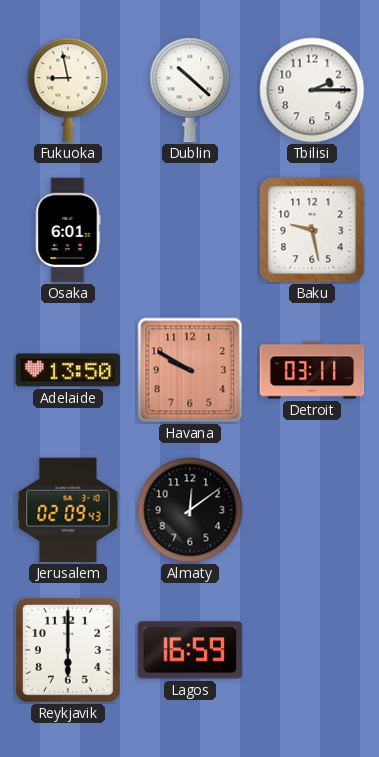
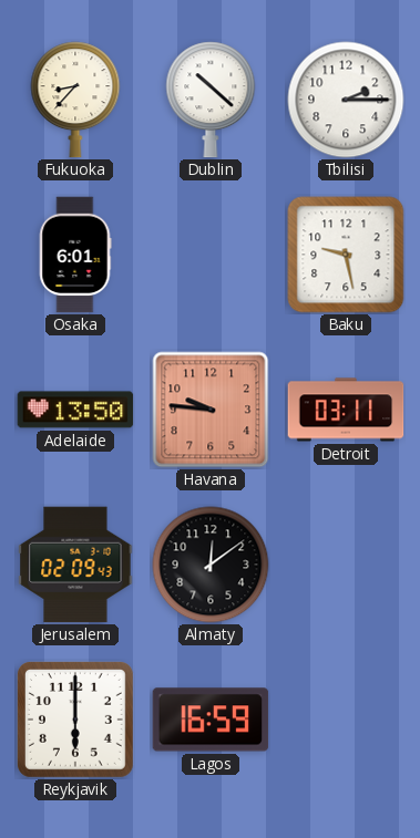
Fukuoka: 8:58 -> 8:37
Havana: 9:50 -> 9:46
